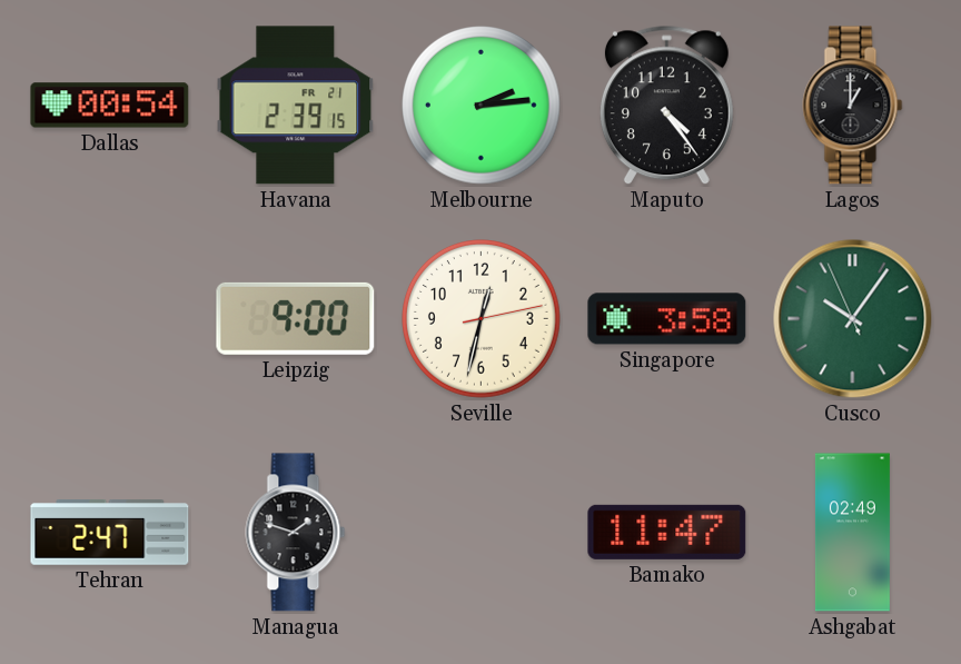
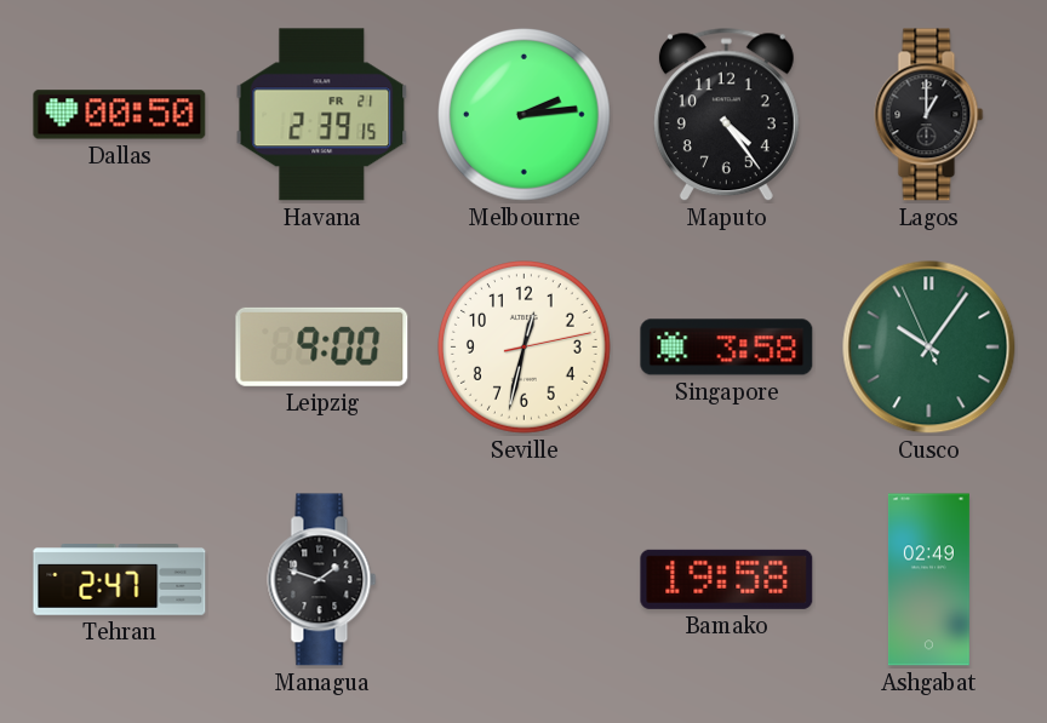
Dallas: 00:54 -> 00:50
Bamako: 11:47 -> 19:58
